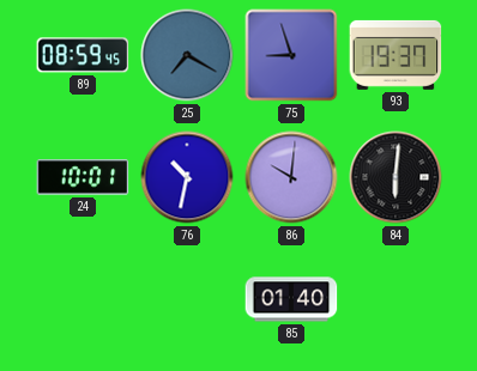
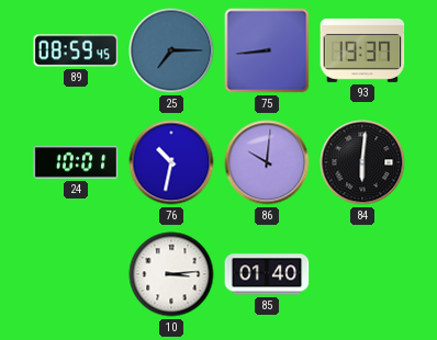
25: 7:20 -> 7:15
75: 8:57 -> 8:44
10: none -> 3:14
